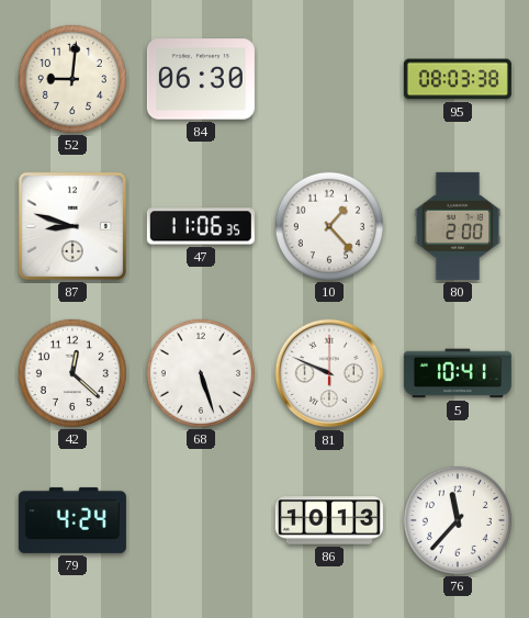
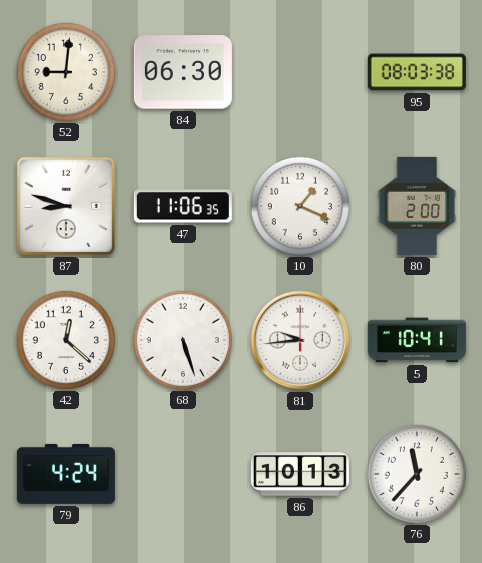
10: 1:23 -> 1:19
81: 9:49 -> 9:44
